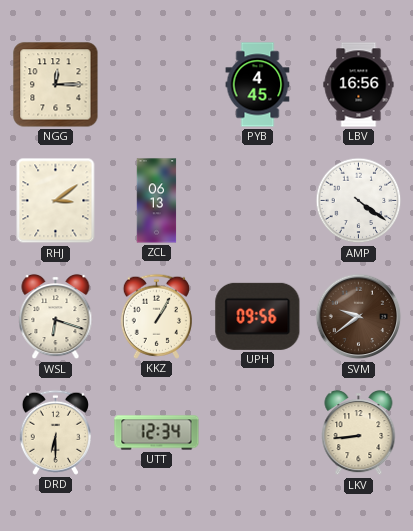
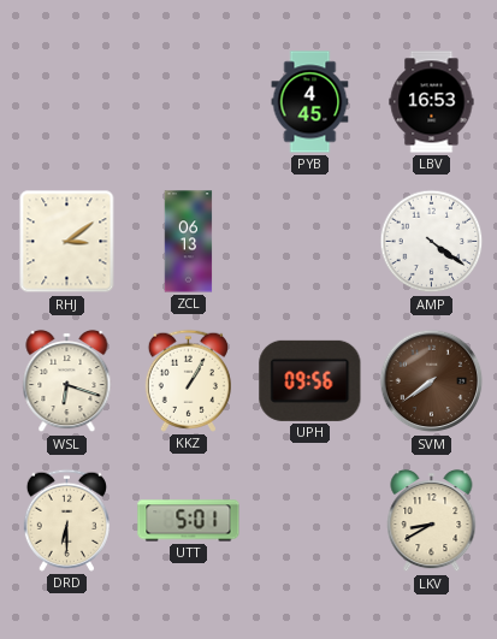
NGG: 12:15 -> none
LBV: 16:56 -> 16:53
SVM: 9:39 -> 7:39
UTT: 12:34 -> 5:01
LKV: 8:44 -> 8:40
